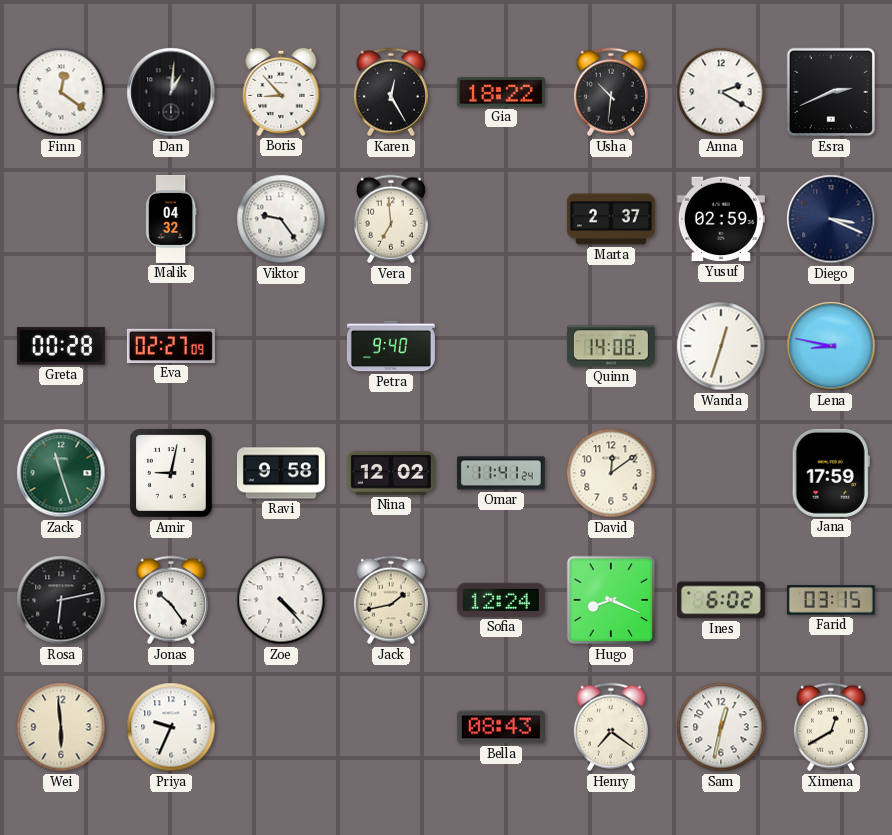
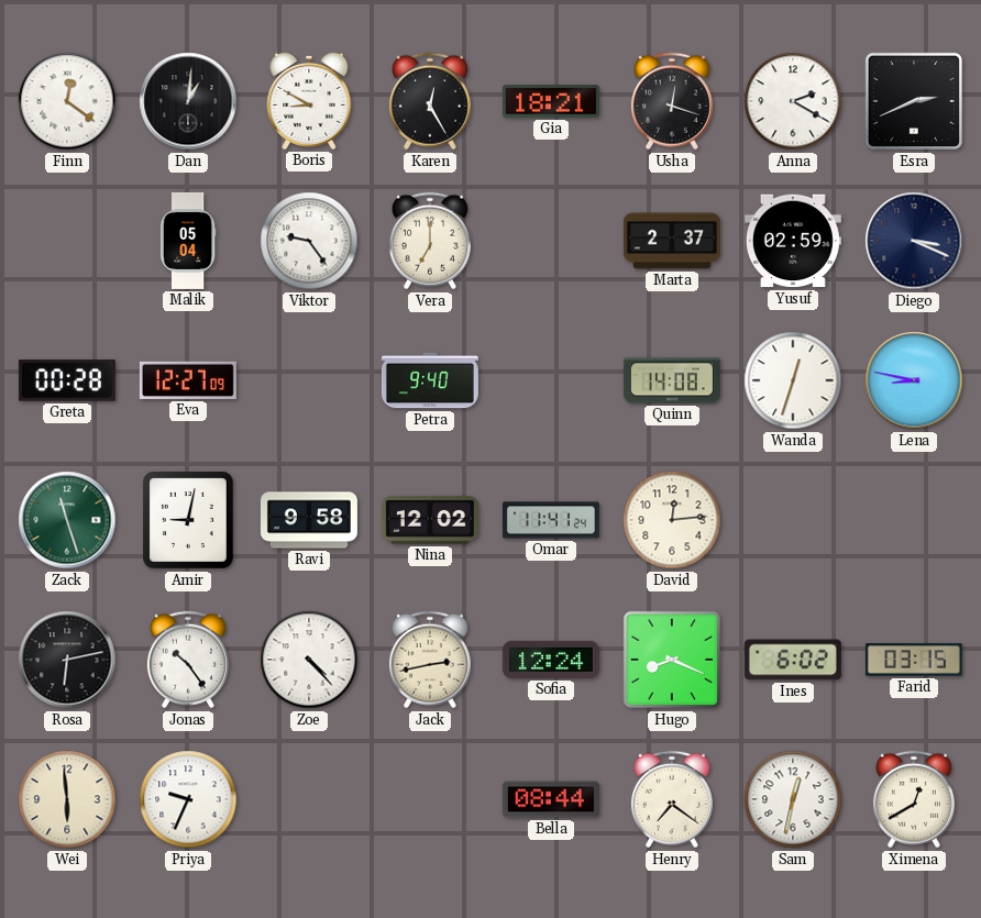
Boris: 8:53 -> 8:50
Gia: 18:22 -> 18:21
Usha: 10:31 -> 12:18
Malik: 04:32 -> 05:04
Vera: 6:59 -> 7:00
Eva: 02:27 -> 12:27
David: 12:09 -> 12:14
Jana: 17:59 -> none
Jack: 1:43 -> 2:43
Bella: 08:43 -> 08:44
